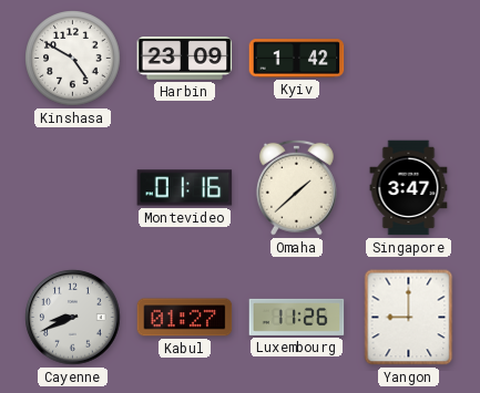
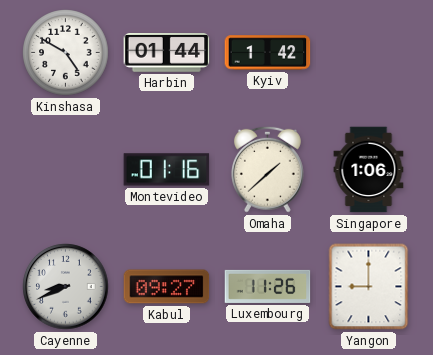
Harbin: 23:09 -> 01:44
Singapore: 3:47 -> 1:06
Kabul: 01:27 -> 09:27
